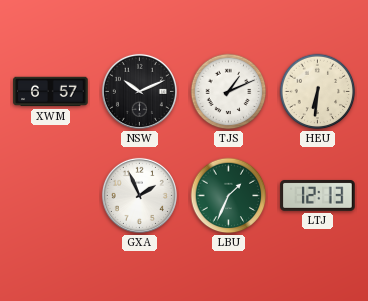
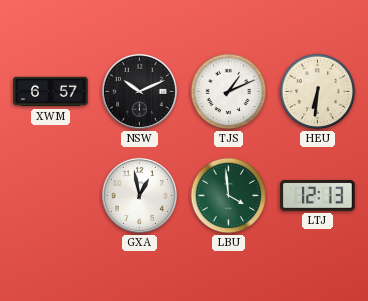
GXA: 1:56 -> 12:58
LBU: 1:34 -> 3:59
